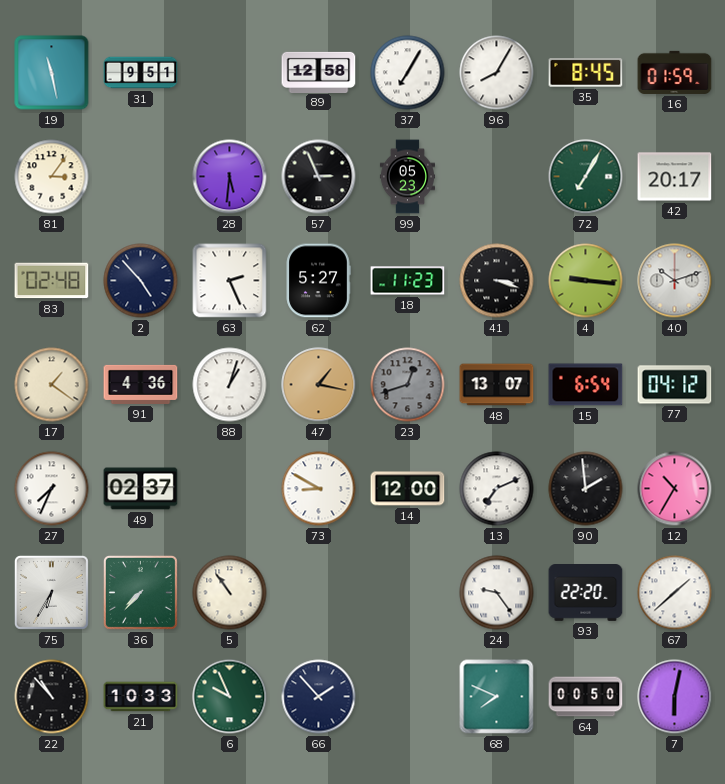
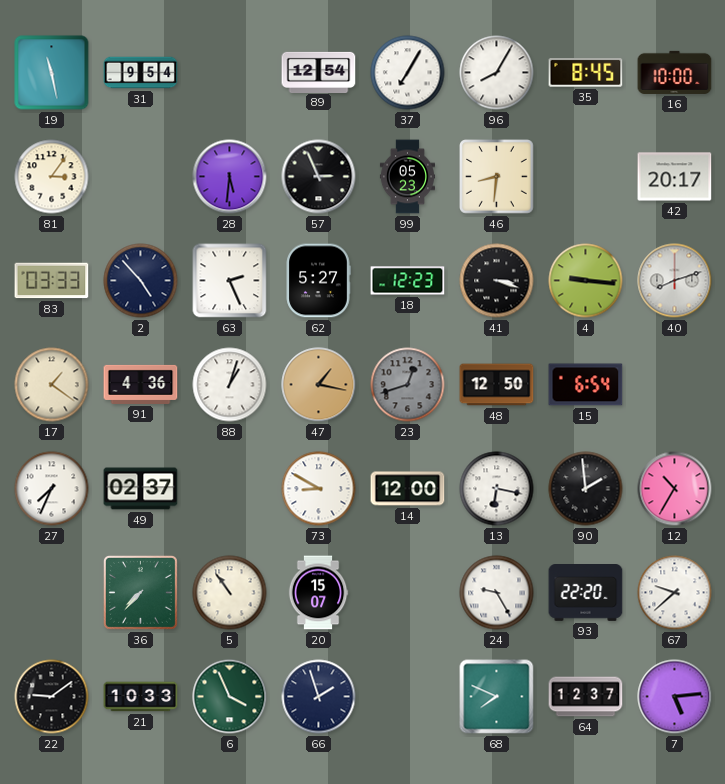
31: 9:51 -> 9:54
89: 12:58 -> 12:54
16: 01:59 -> 10:00
46: none -> 8:31
72: 7:05 -> none
83: 02:48 -> 03:33
18: 11:23 -> 12:23
40: 10:12 -> 8:12
48: 13:07 -> 12:50
77: 04:12 -> none
13: 7:11 -> 6:17
75: 6:35 -> none
20: none -> 15:07
24: 9:24 -> 9:25
67: 1:38 -> 9:38
22: 10:53 -> 9:09
6: 9:56 -> 3:56
66: 1:53 -> 1:57
64: 00:50 -> 12:37
7: 6:02 -> 5:14
